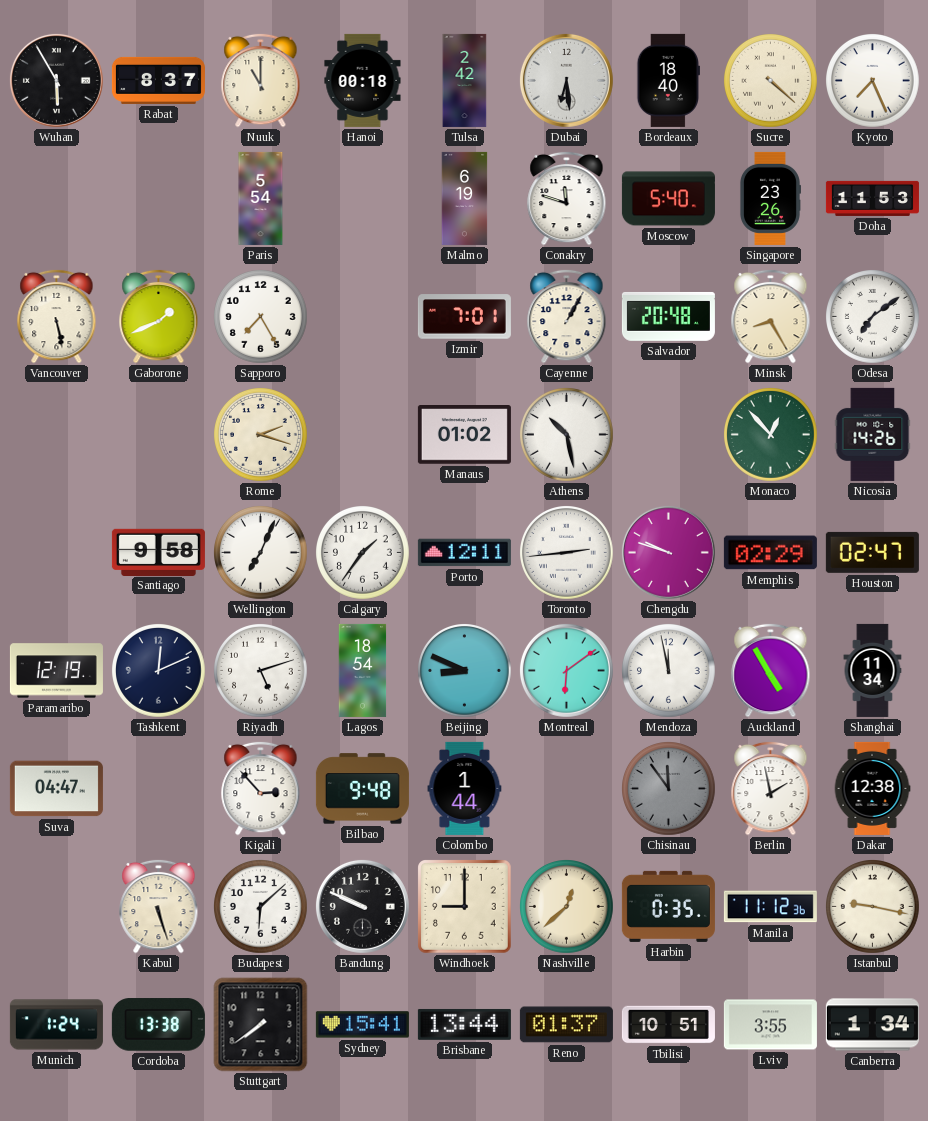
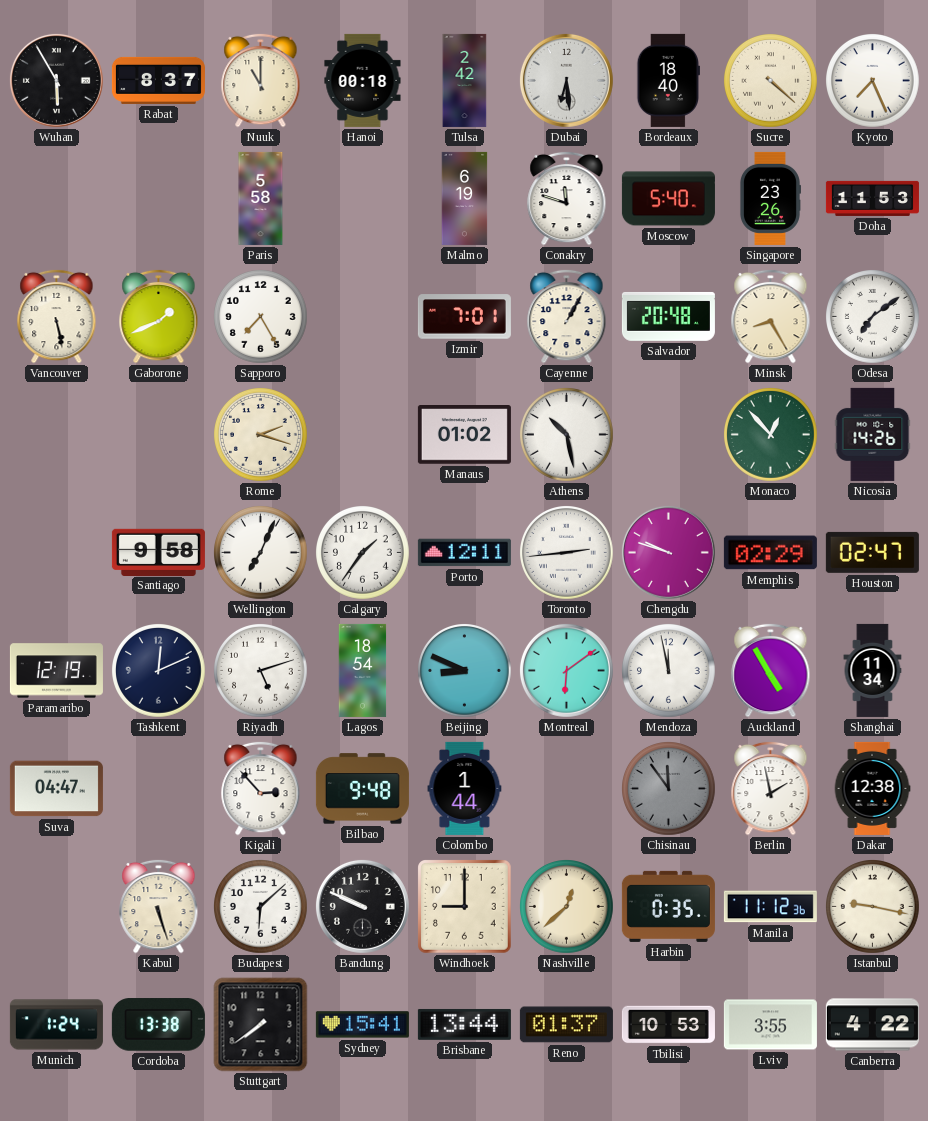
Paris: 5:54 -> 5:58
Tbilisi: 10:51 -> 10:53
Canberra: 1:34 -> 4:22
